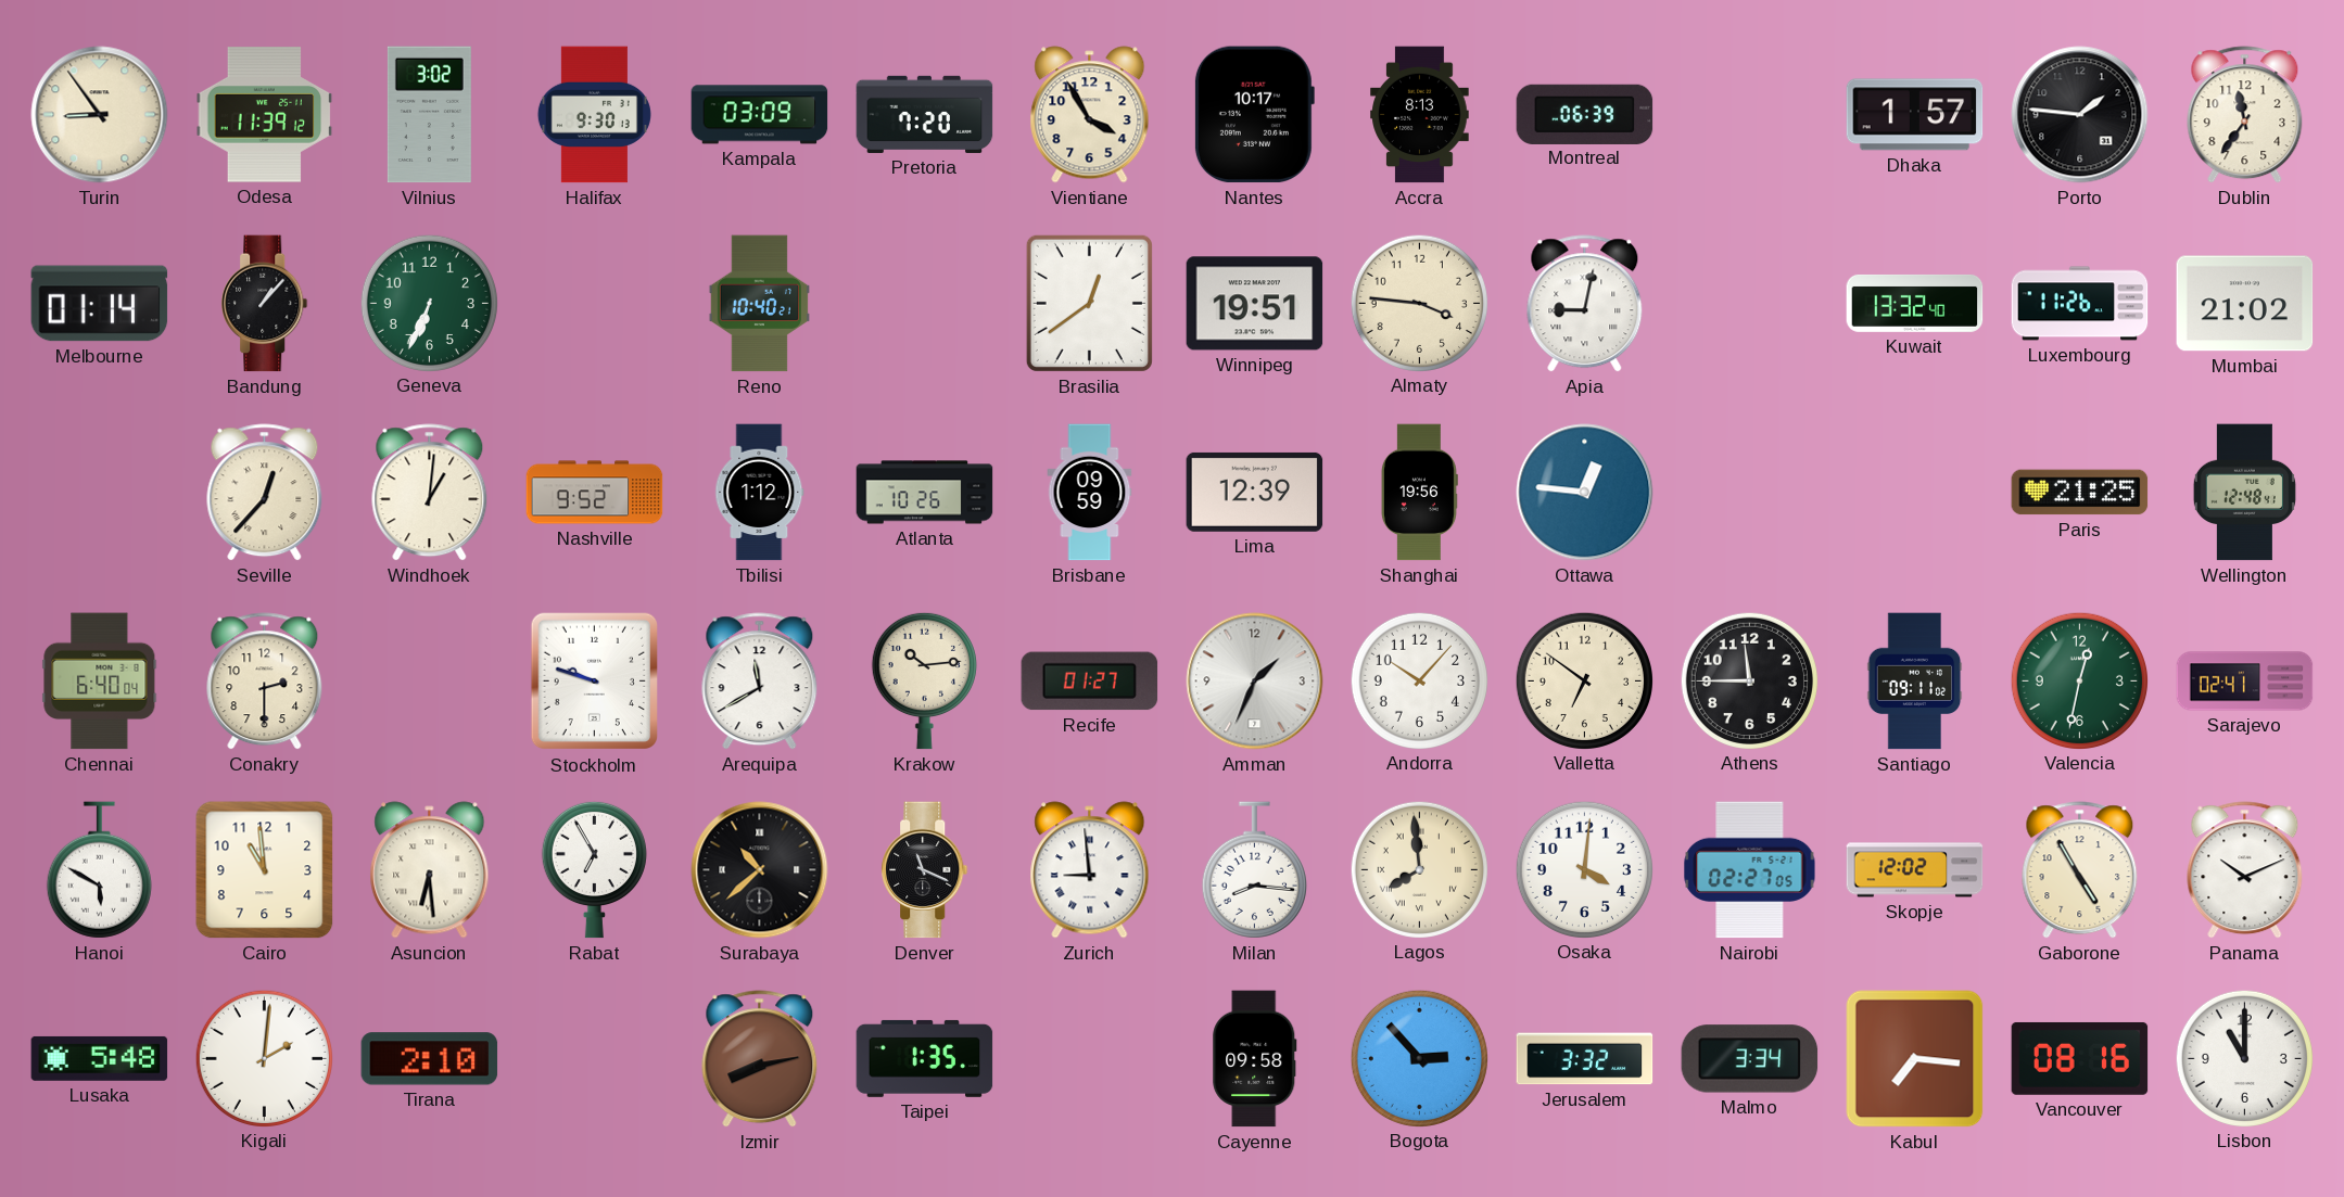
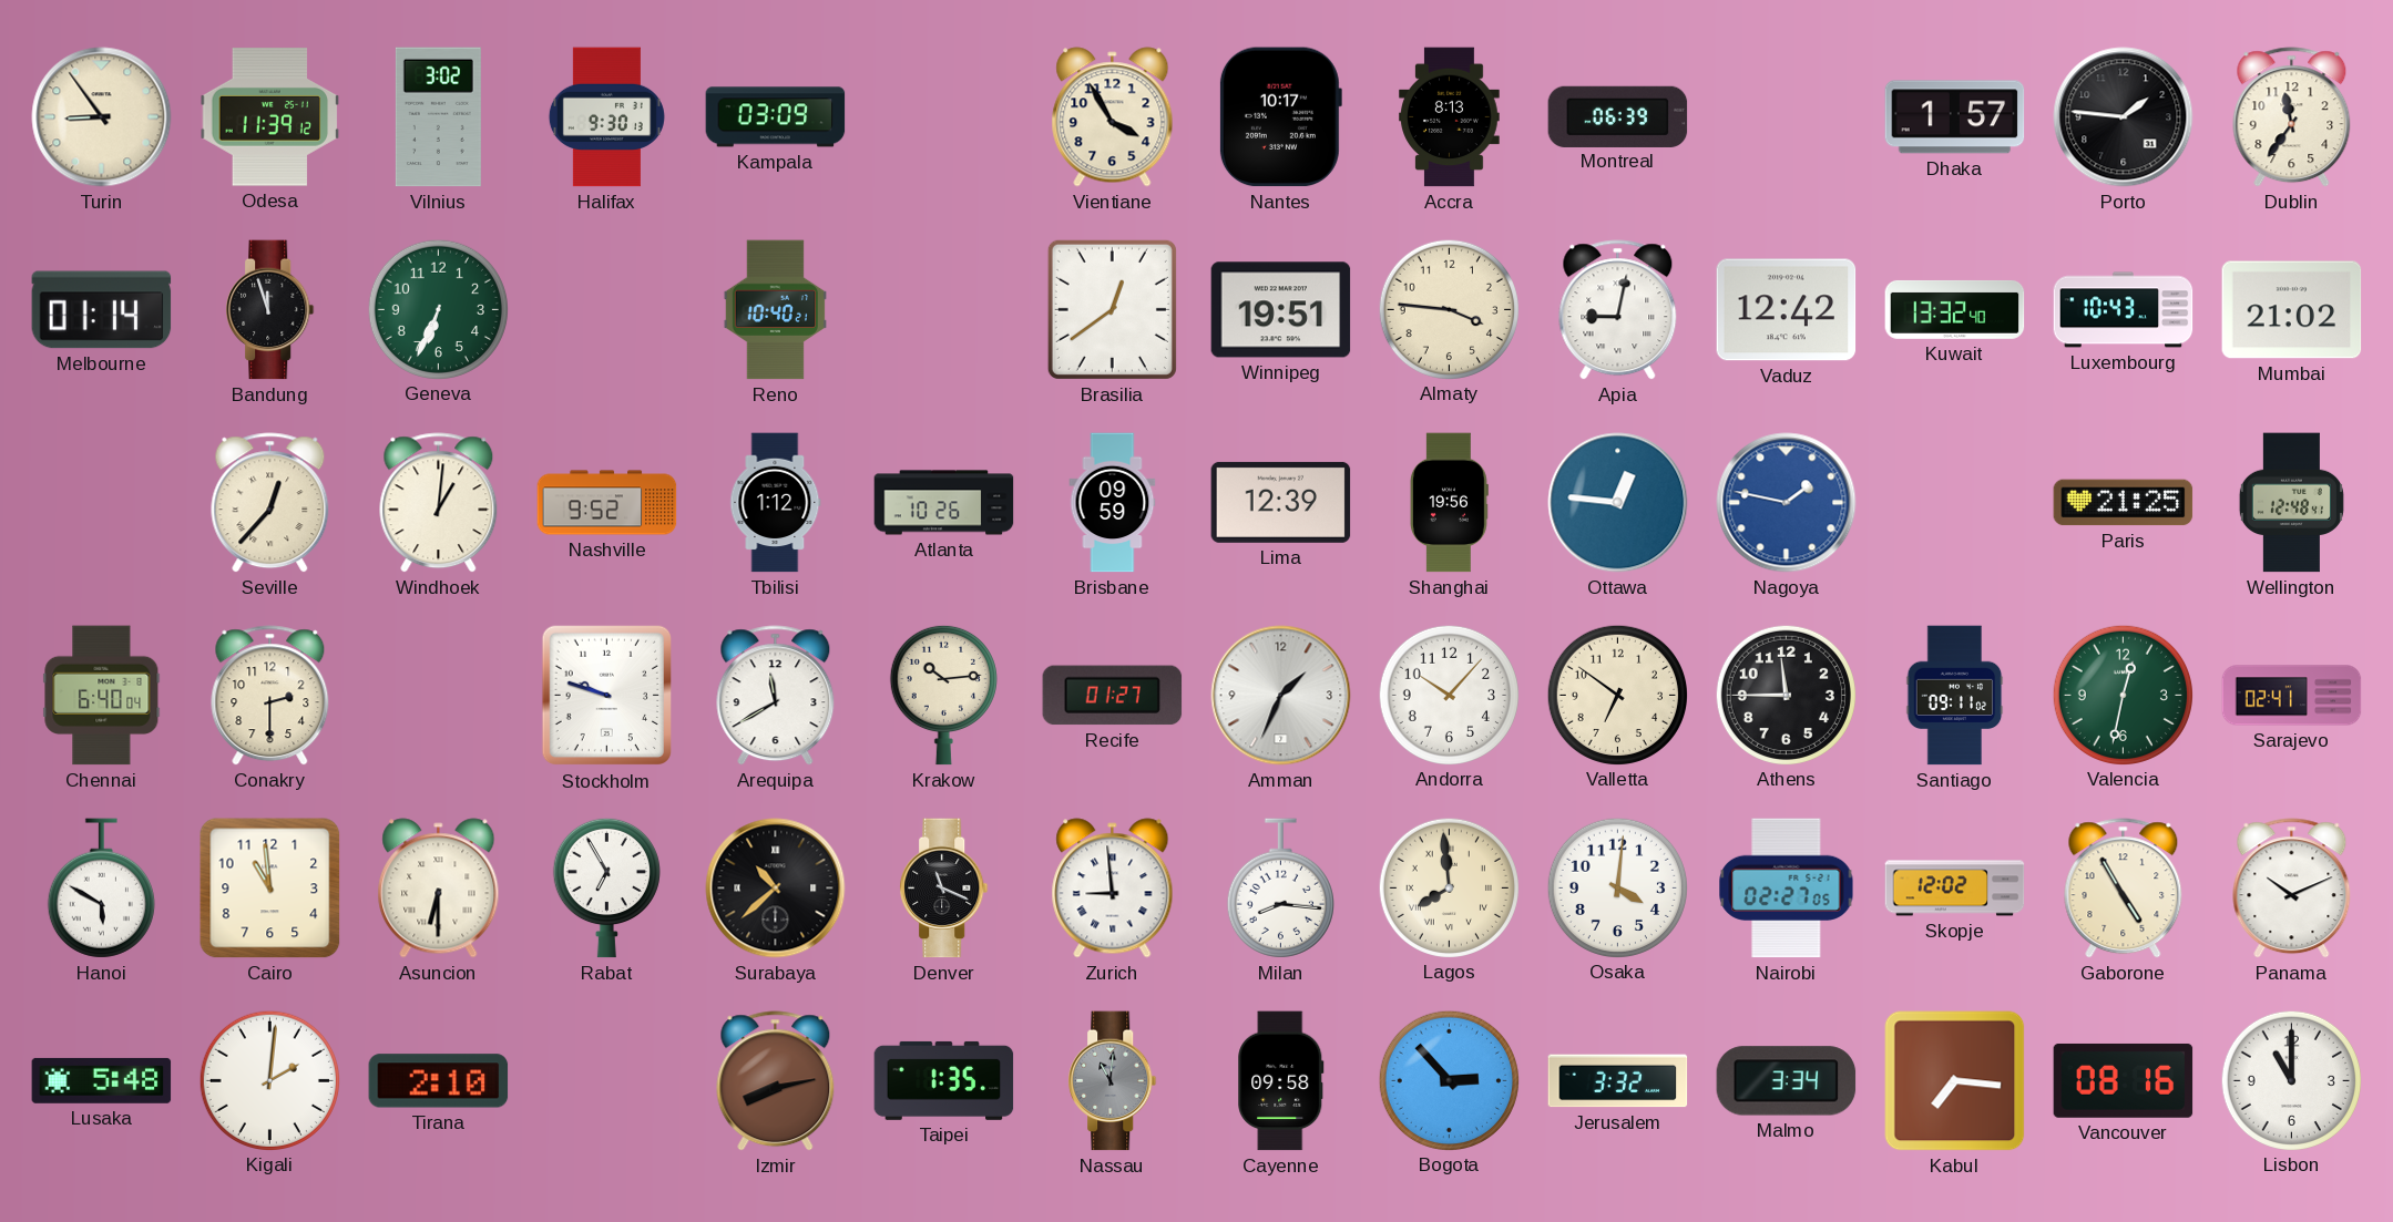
Pretoria: 7:20 -> none
Bandung: 1:07 -> 11:57
Vaduz: none -> 12:42
Luxembourg: 11:26 -> 10:43
Nagoya: none -> 1:47
Asuncion: 6:29 -> 6:30
Nassau: none -> 11:01
